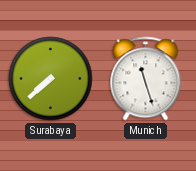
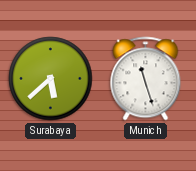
Surabaya: 7:38 -> 5:38
